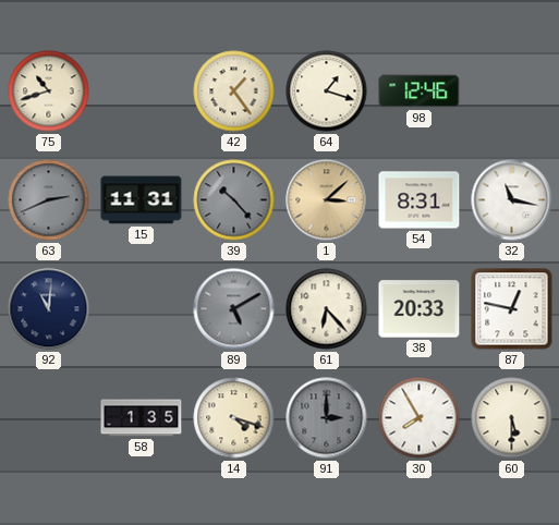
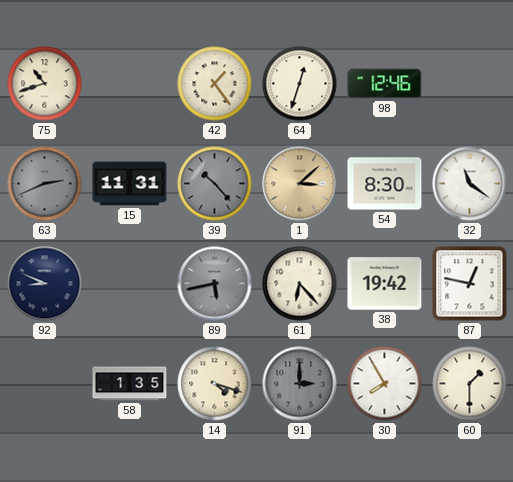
64: 1:18 -> 12:33
54: 8:31 -> 8:30
32: 11:17 -> 11:21
92: 11:01 -> 8:49
89: 5:10 -> 5:43
38: 20:33 -> 19:42
60: 5:30 -> 1:30
